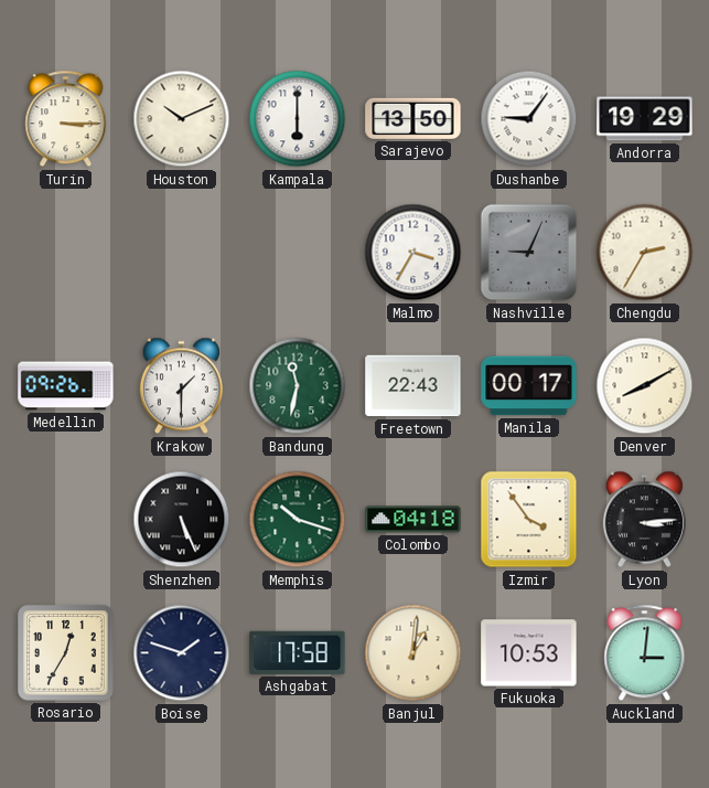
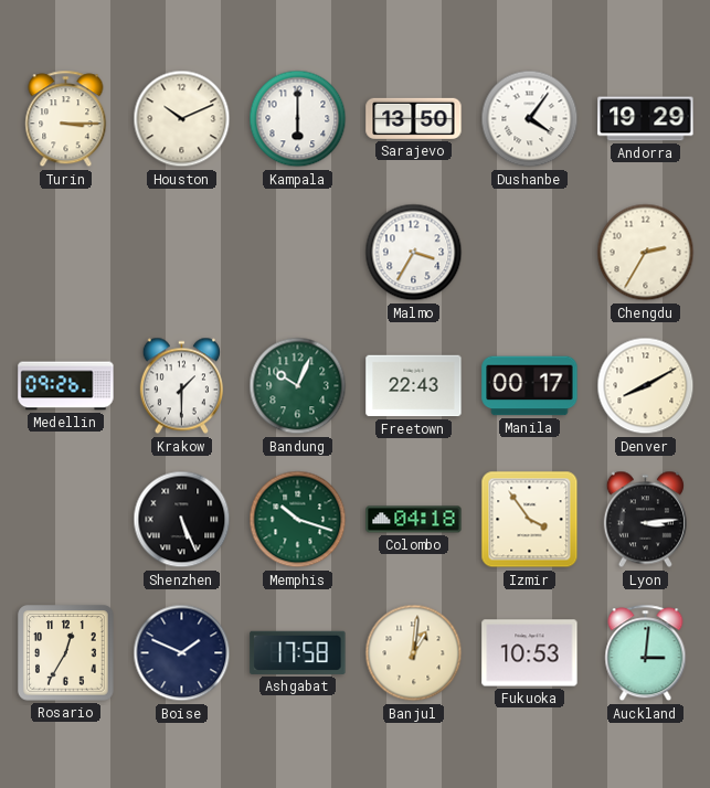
Dushanbe: 9:06 -> 4:06
Nashville: 9:04 -> none
Bandung: 11:32 -> 10:04
Boise: 1:48 -> 1:49
